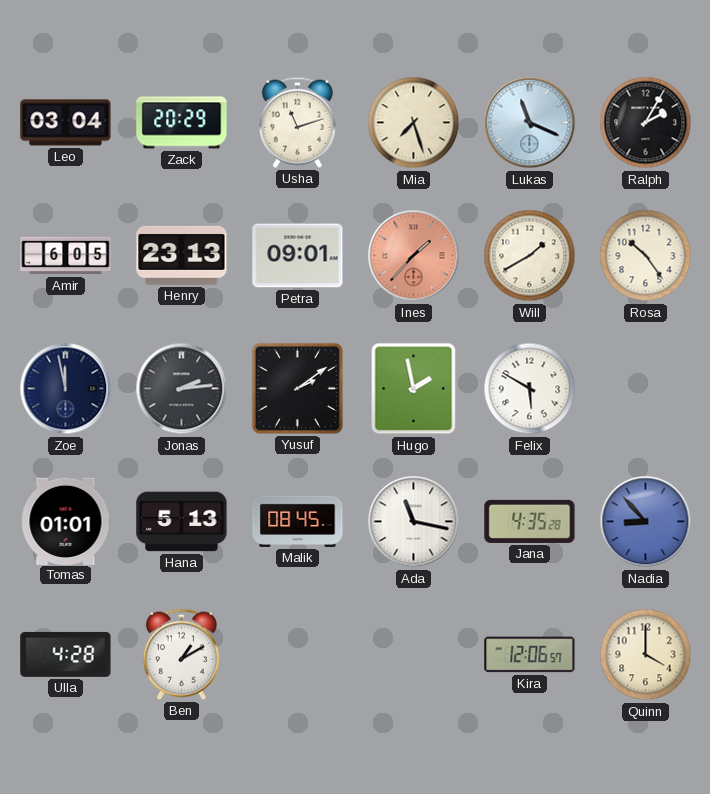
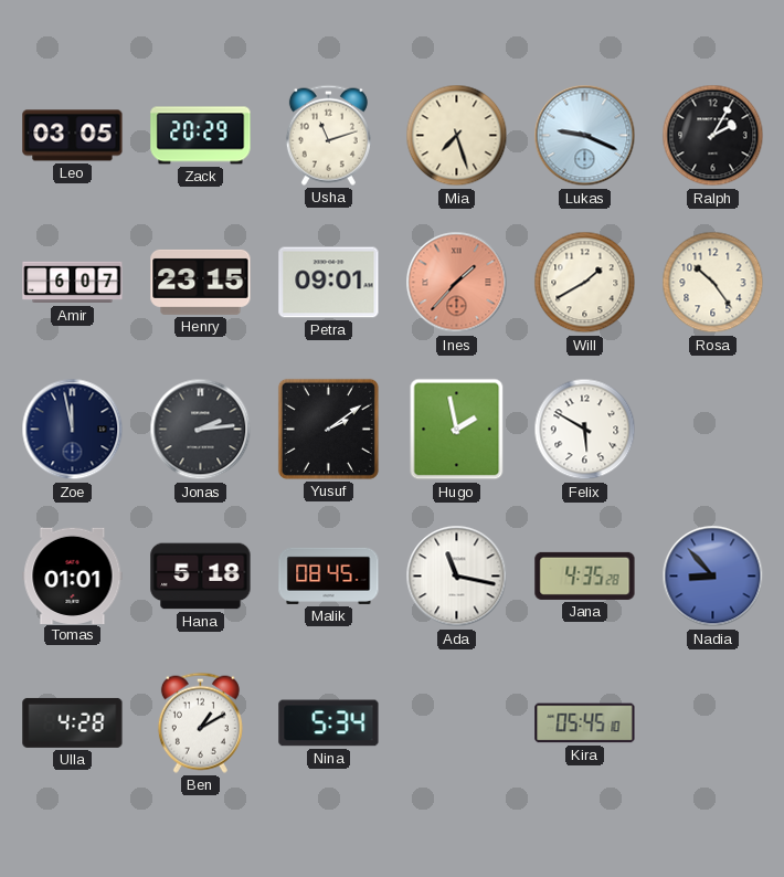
Leo: 03:04 -> 03:05
Lukas: 11:19 -> 9:19
Amir: 6:05 -> 6:07
Henry: 23:13 -> 23:15
Hana: 5:13 -> 5:18
Nina: none -> 5:34
Kira: 12:06 -> 05:45
Quinn: 4:00 -> none
